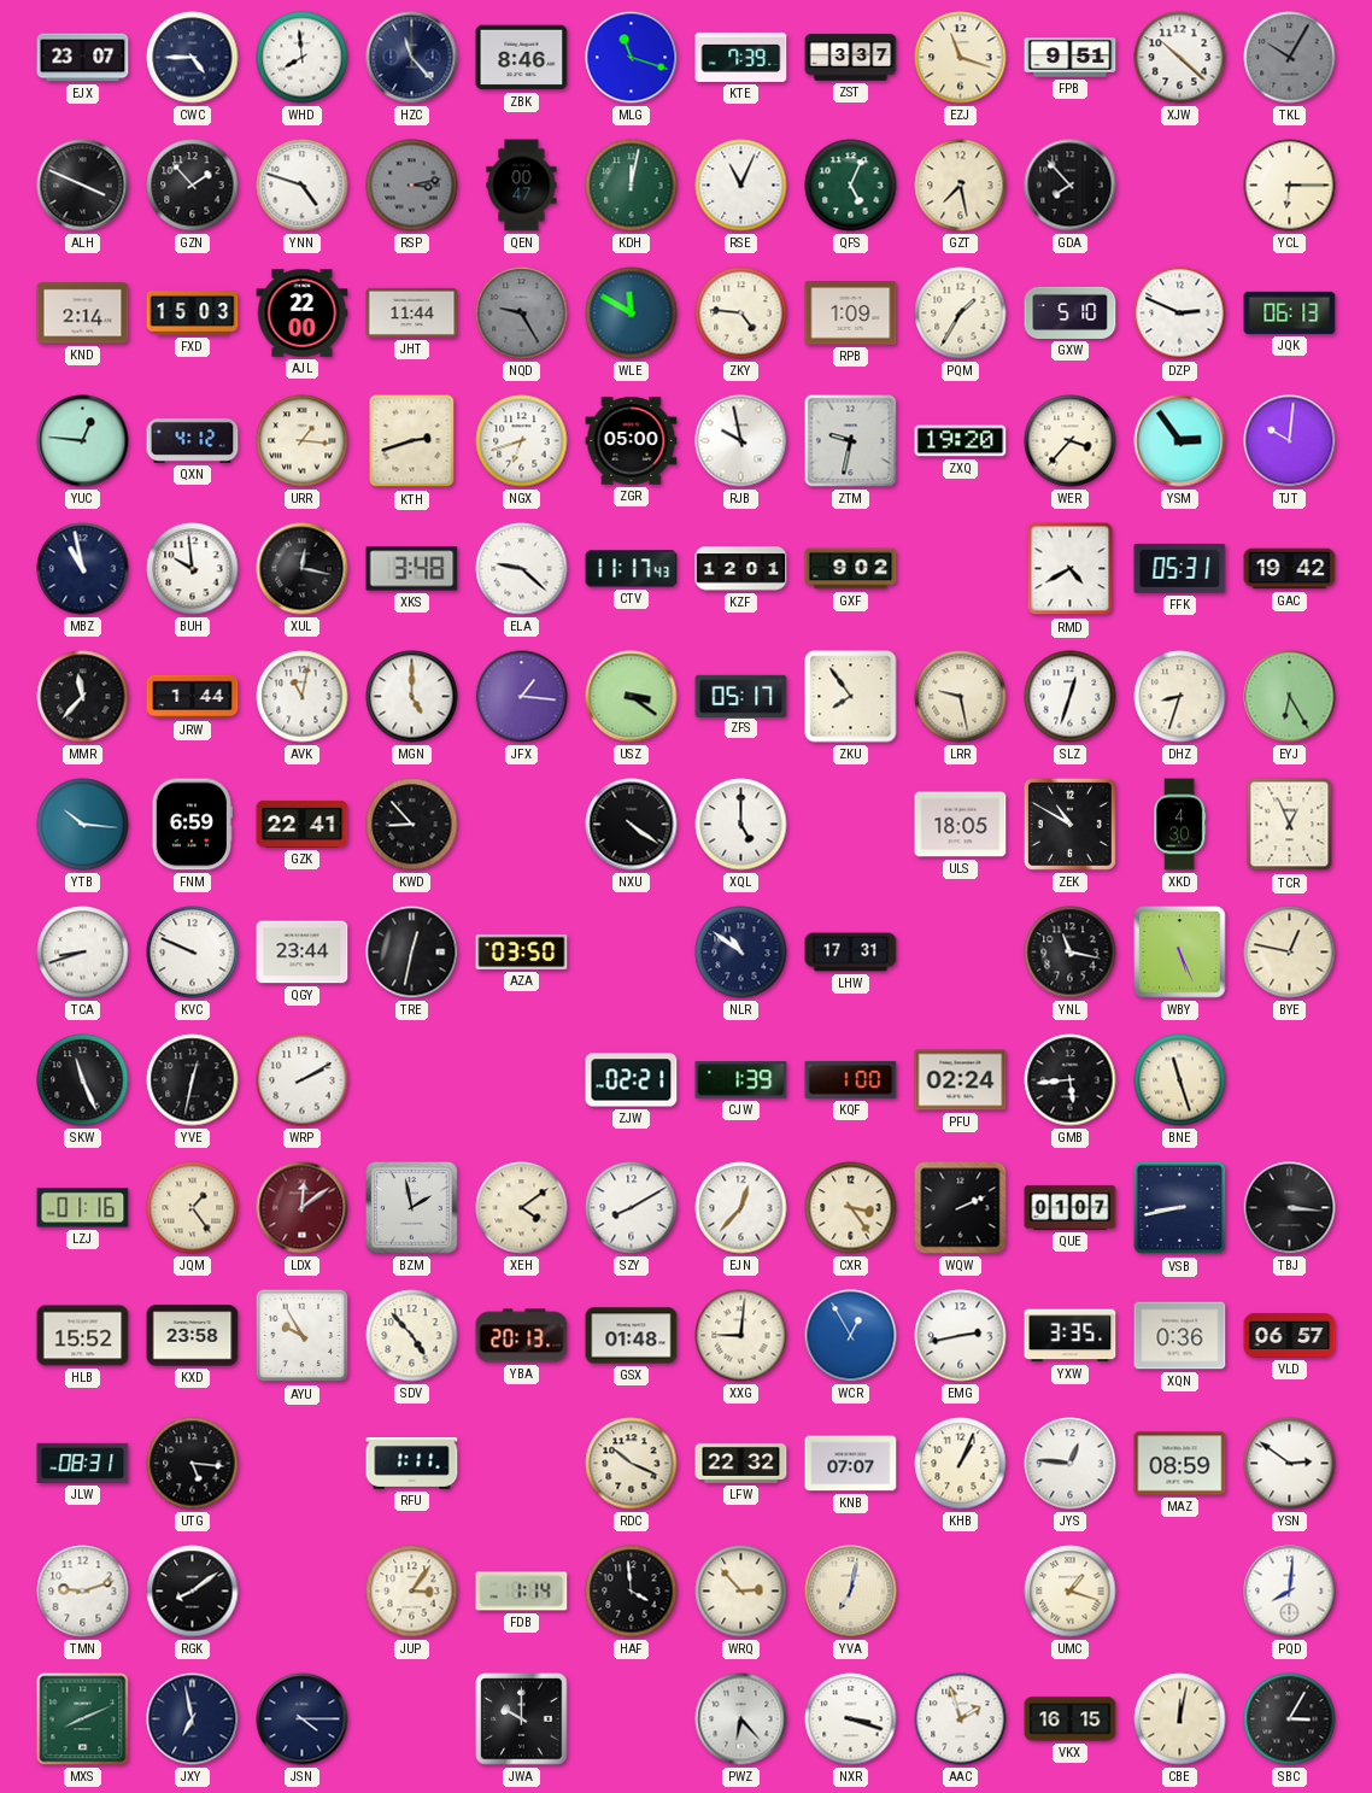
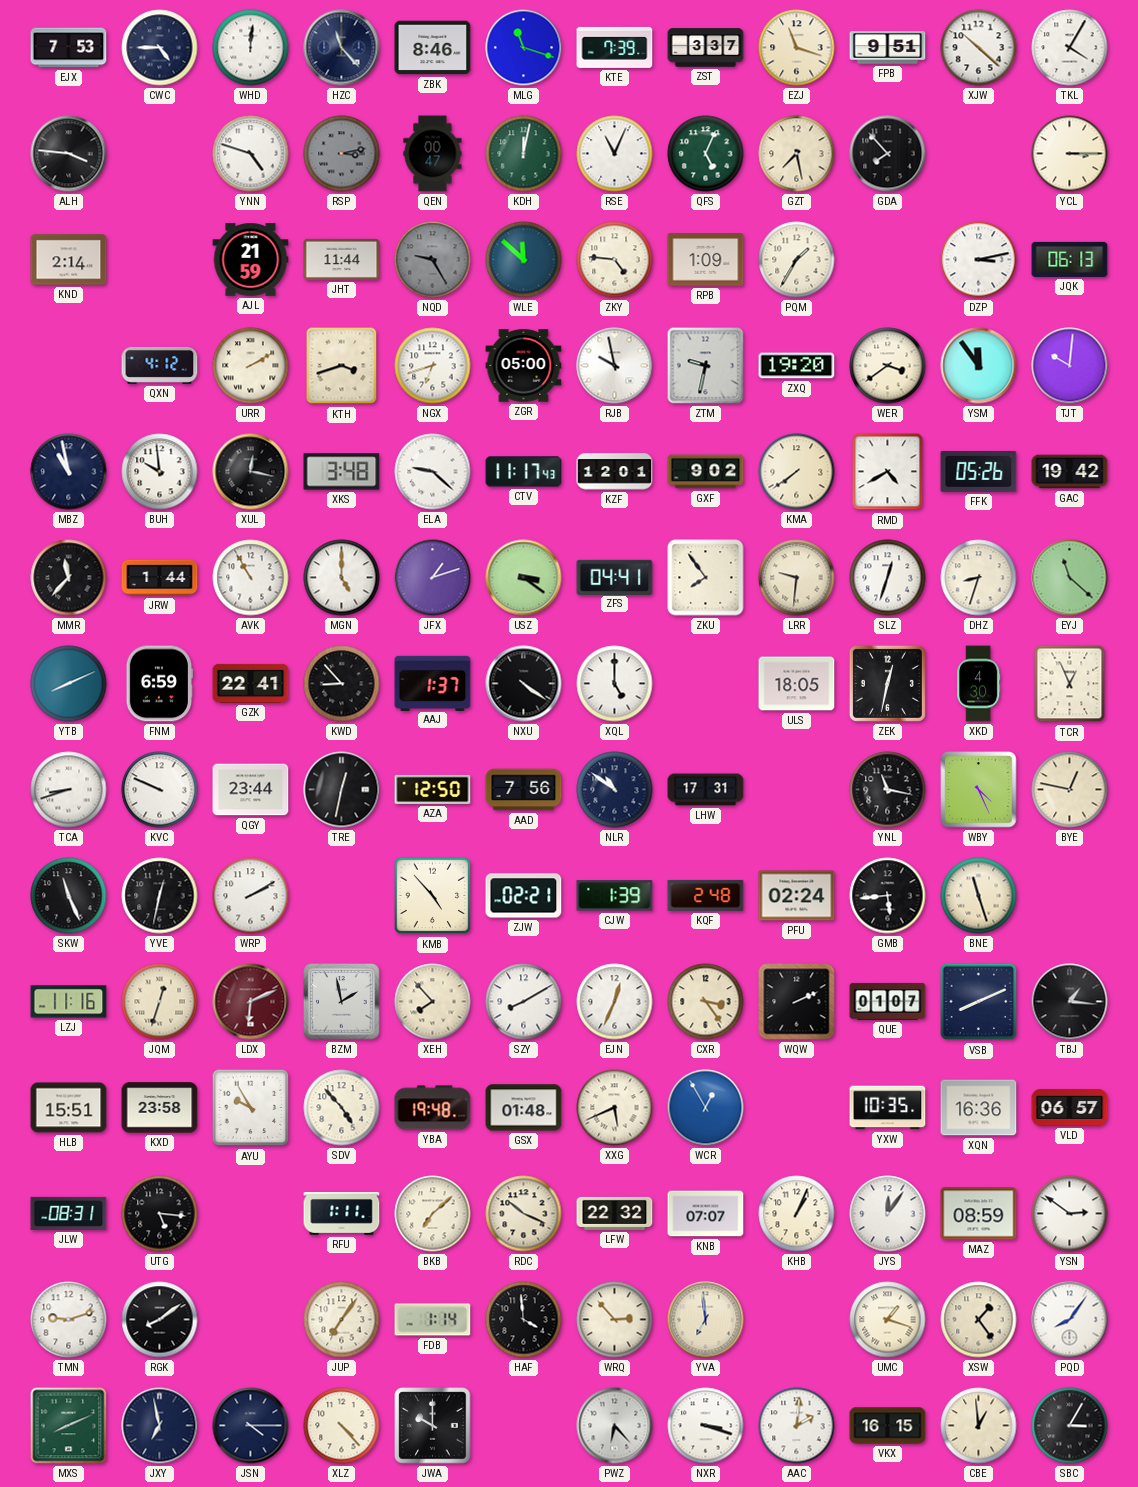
EJX: 23:07 -> 7:53
WHD: 7:59 -> 12:01
TKL: 10:05 -> 4:05
TKL dial: grey -> white
ALH: 3:49 -> 3:46
GZN: 1:53 -> none
YCL: 6:15 -> 3:15
FXD: 15:03 -> none
AJL: 22:00 -> 21:59
WLE: 11:50 -> 11:52
GXW: 5:10 -> none
DZP: 2:49 -> 3:13
YUC: 12:46 -> none
URR: 1:16 -> 2:10
KTH: 2:42 -> 3:42
WER: 3:37 -> 3:39
YSM: 2:54 -> 11:54
KMA: none -> 7:39
FFK: 05:31 -> 05:26
AVK: 11:02 -> 10:55
JFX: 1:16 -> 1:12
ZFS: 05:17 -> 04:41
LRR: 9:28 -> 9:31
EYJ: 6:25 -> 11:22
YTB: 10:16 -> 8:11
AAJ: none -> 1:37
ZEK: 10:50 -> 12:32
AZA: 03:50 -> 12:50
AAD: none -> 7:56
WBY: 5:26 -> 4:26
KMB: none -> 4:53
KQF: 1:00 -> 2:48
LZJ: 01:16 -> 11:16
JQM: 1:24 -> 12:33
LDX: 12:09 -> 6:11
XEH: 4:09 -> 7:53
EJN: 12:37 -> 12:34
VSB: 8:43 -> 8:11
TBJ: 3:16 -> 1:16
HLB: 15:52 -> 15:51
YBA: 20:13 -> 19:48
XXG: 9:01 -> 5:41
EMG: 2:43 -> none
YXW: 3:35 -> 10:35
XQN: 0:36 -> 16:36
BKB: none -> 7:08
JYS: 12:46 -> 12:06
JUP: 3:06 -> 7:06
YVA: 7:02 -> 6:59
XSW: none -> 1:24
PQD: 8:01 -> 8:06
XLZ: none -> 4:23
AAC: 1:57 -> 2:01
CBE: 12:02 -> 12:59
